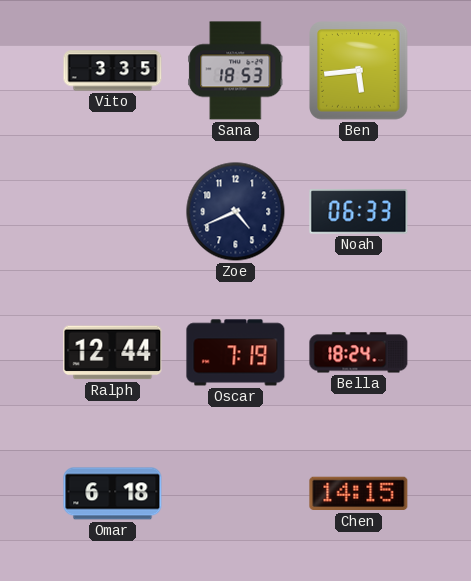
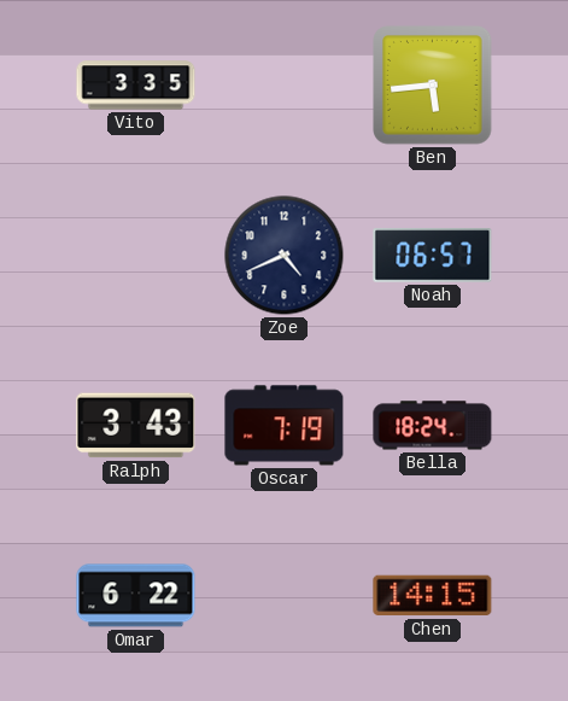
Sana: 18:53 -> none
Noah: 06:33 -> 06:57
Ralph: 12:44 -> 3:43
Omar: 6:18 -> 6:22
